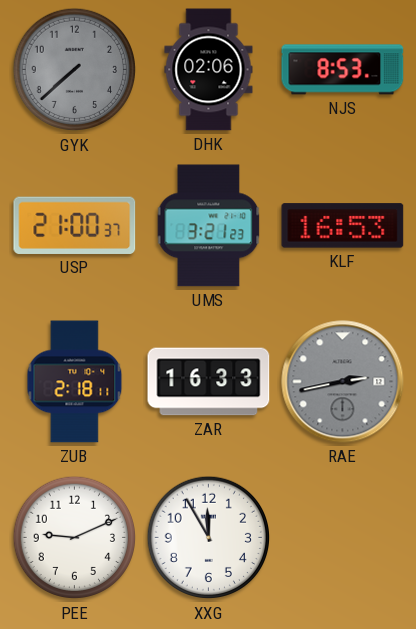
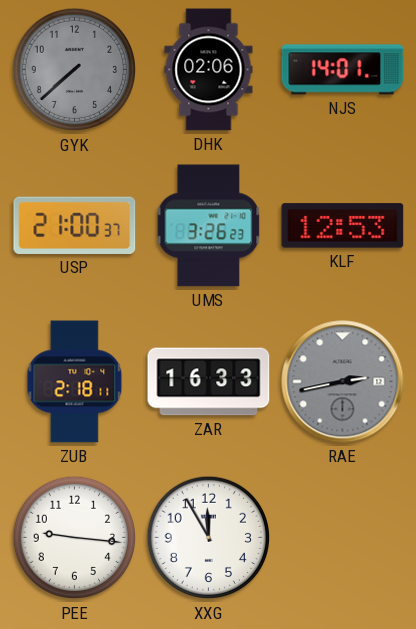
NJS: 8:53 -> 14:01
UMS: 3:21 -> 3:26
KLF: 16:53 -> 12:53
PEE: 9:11 -> 9:16
